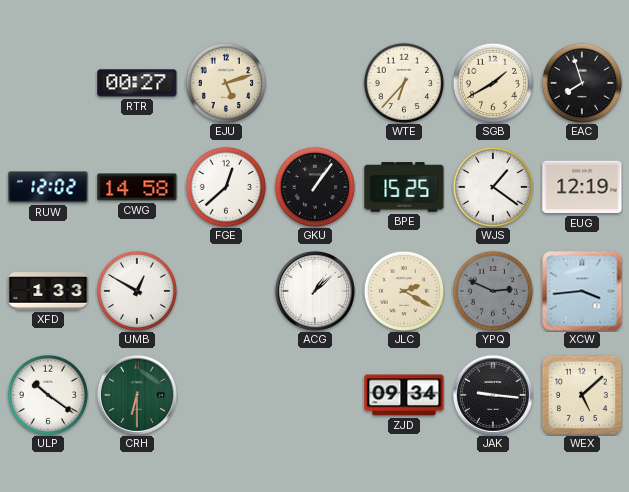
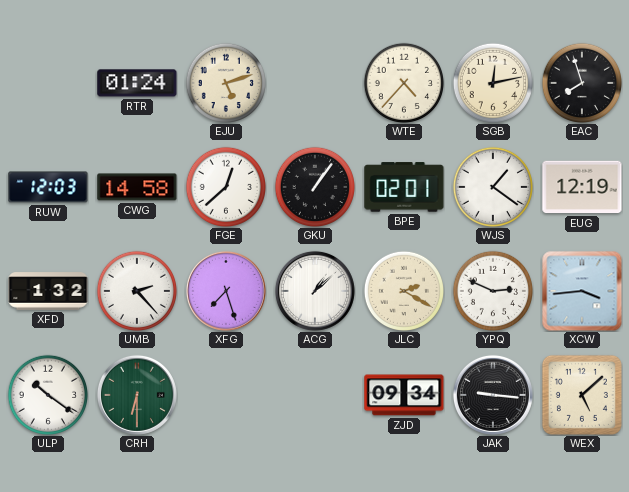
RTR: 00:27 -> 01:24
WTE: 6:37 -> 4:37
SGB: 1:40 -> 12:13
RUW: 12:02 -> 12:03
BPE: 15:25 -> 02:01
XFD: 1:33 -> 1:32
UMB: 12:50 -> 2:23
XFG: none -> 7:27
YPQ dial: grey -> white
